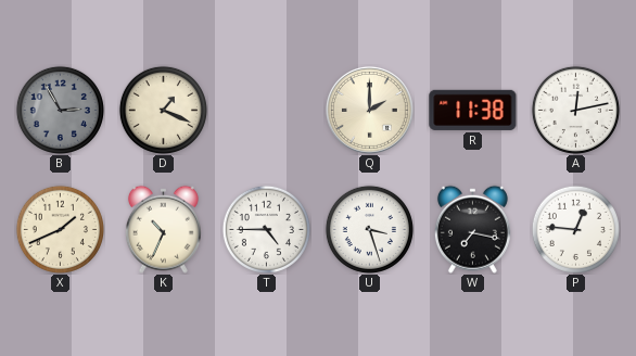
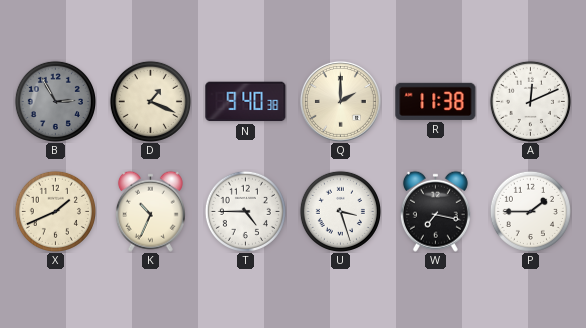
N: none -> 9:40
A: 12:13 -> 12:11
P: 12:46 -> 1:45
